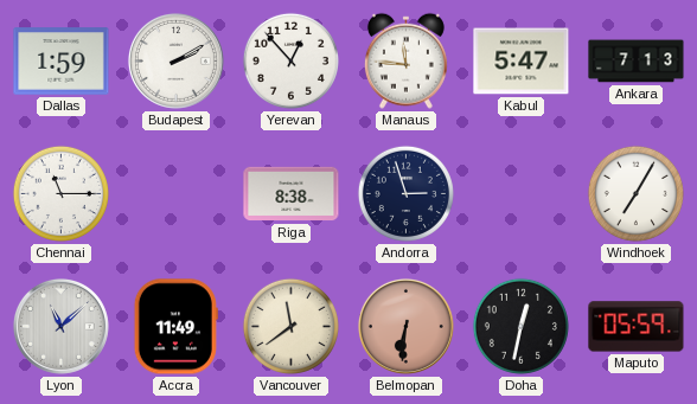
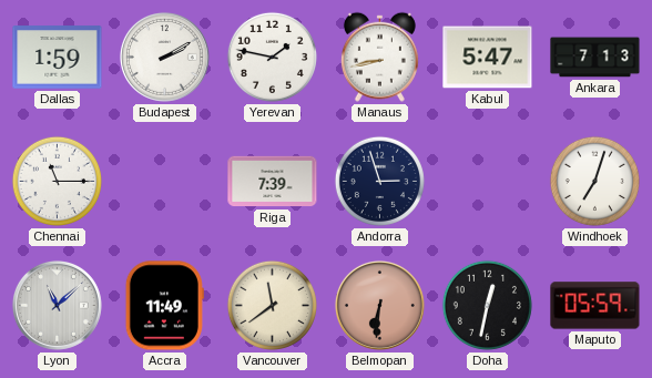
Yerevan: 12:53 -> 1:47
Manaus: 11:46 -> 8:43
Riga: 8:38 -> 7:39
Windhoek: 7:05 -> 7:03
